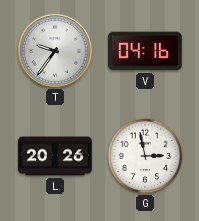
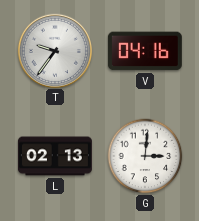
L: 20:26 -> 02:13
G: 2:58 -> 3:01
